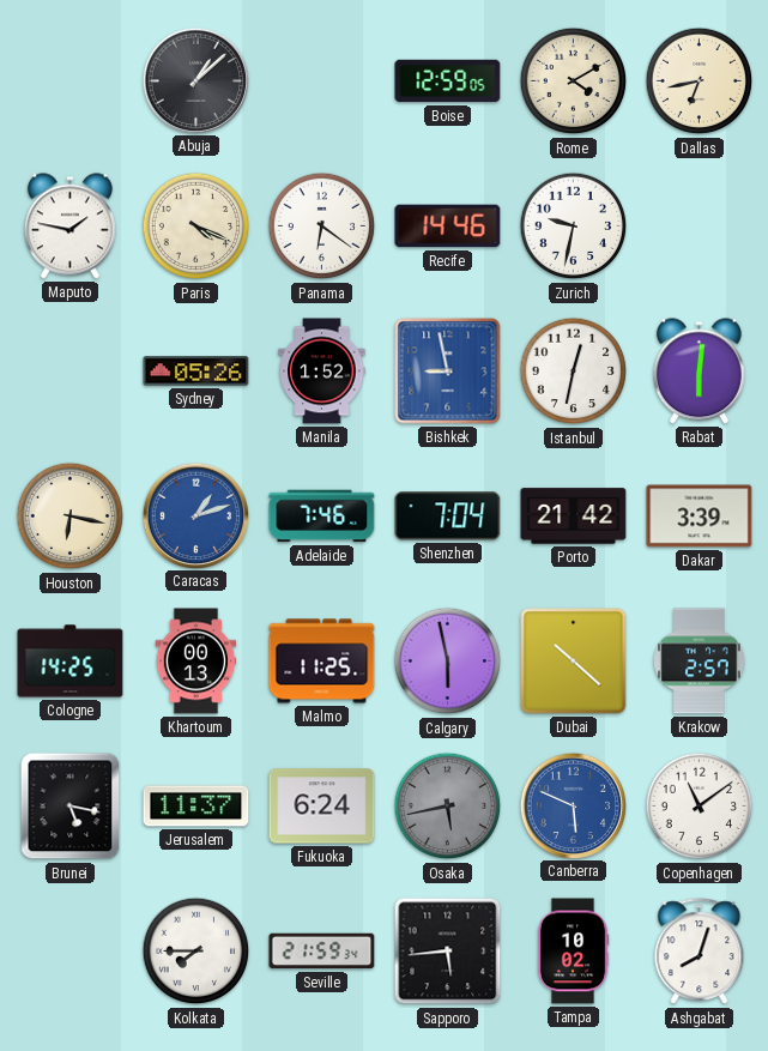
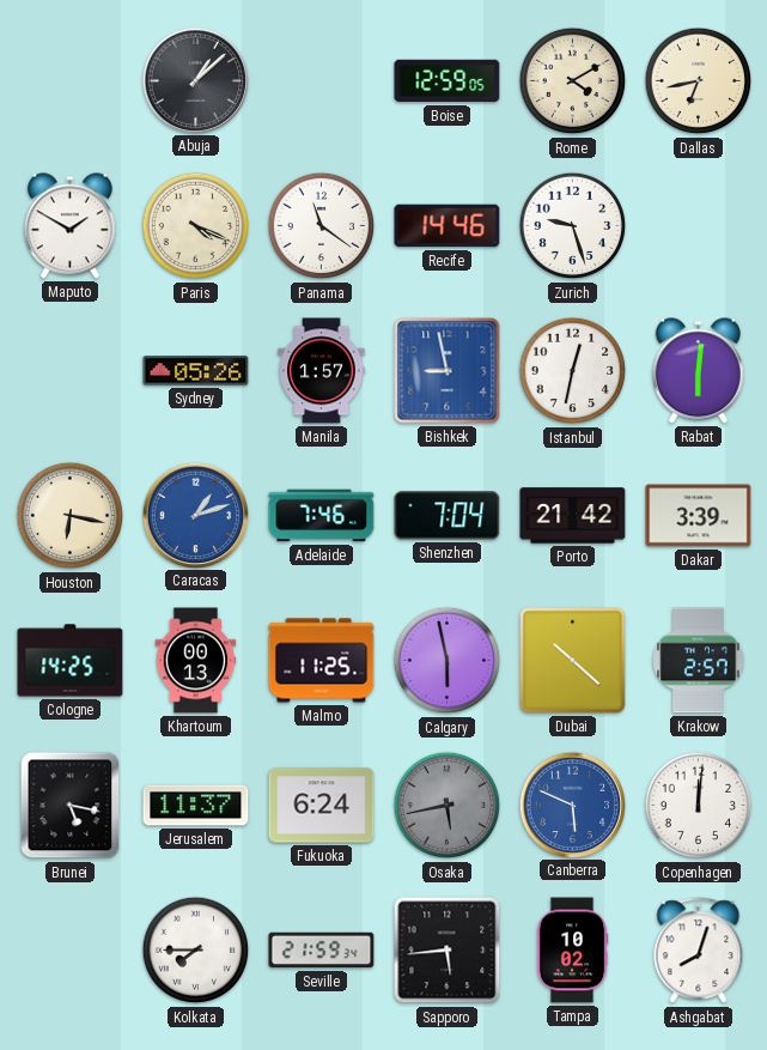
Maputo: 1:47 -> 1:50
Panama: 6:21 -> 11:21
Zurich: 9:32 -> 9:27
Manila: 1:52 -> 1:57
Copenhagen: 11:09 -> 12:01
